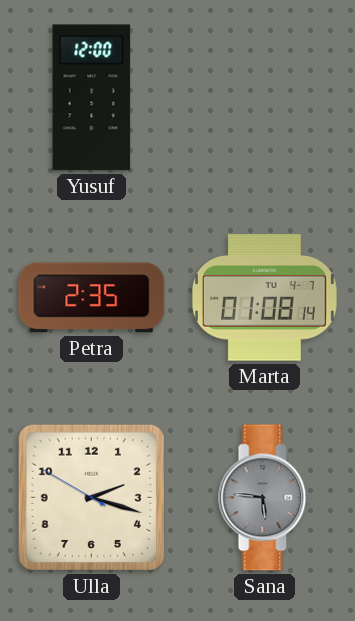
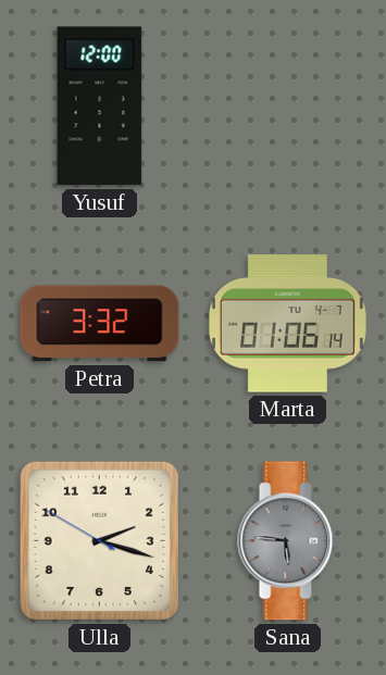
Petra: 2:35 -> 3:32
Marta: 01:08 -> 01:06
